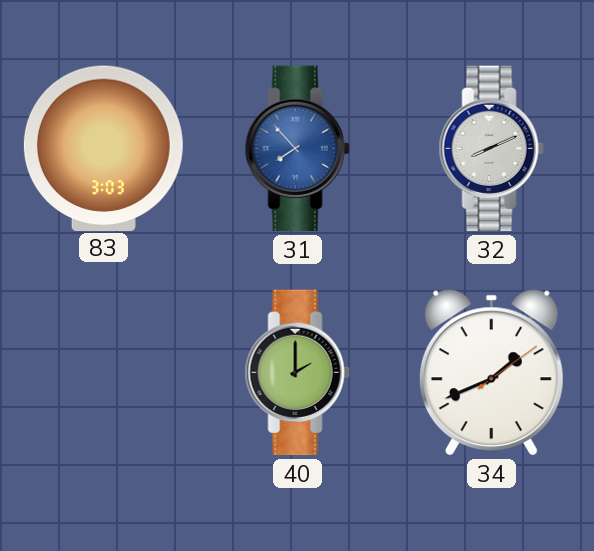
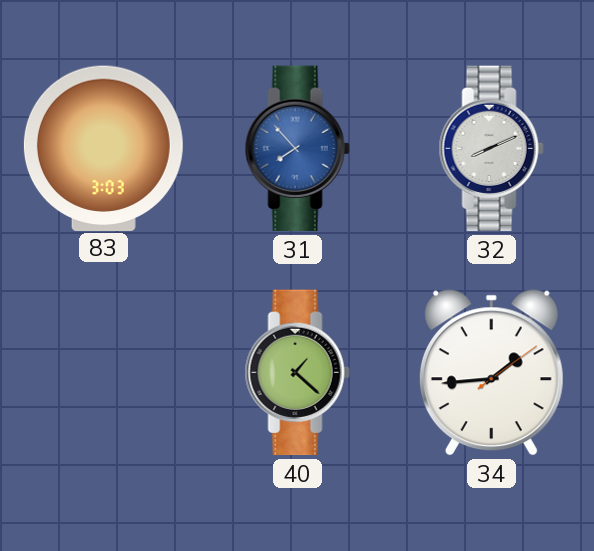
40: 2:00 -> 1:22
34: 1:41 -> 1:44
